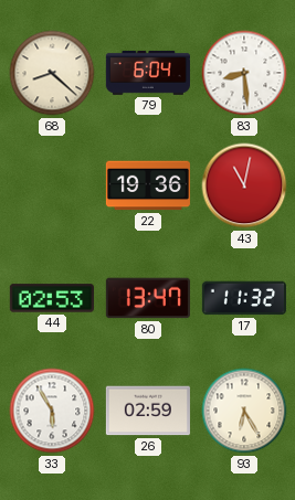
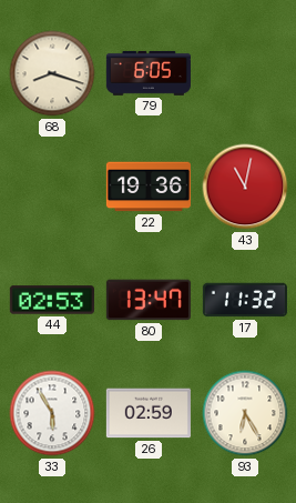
68: 8:22 -> 8:18
79: 6:04 -> 6:05
83: 8:29 -> none
